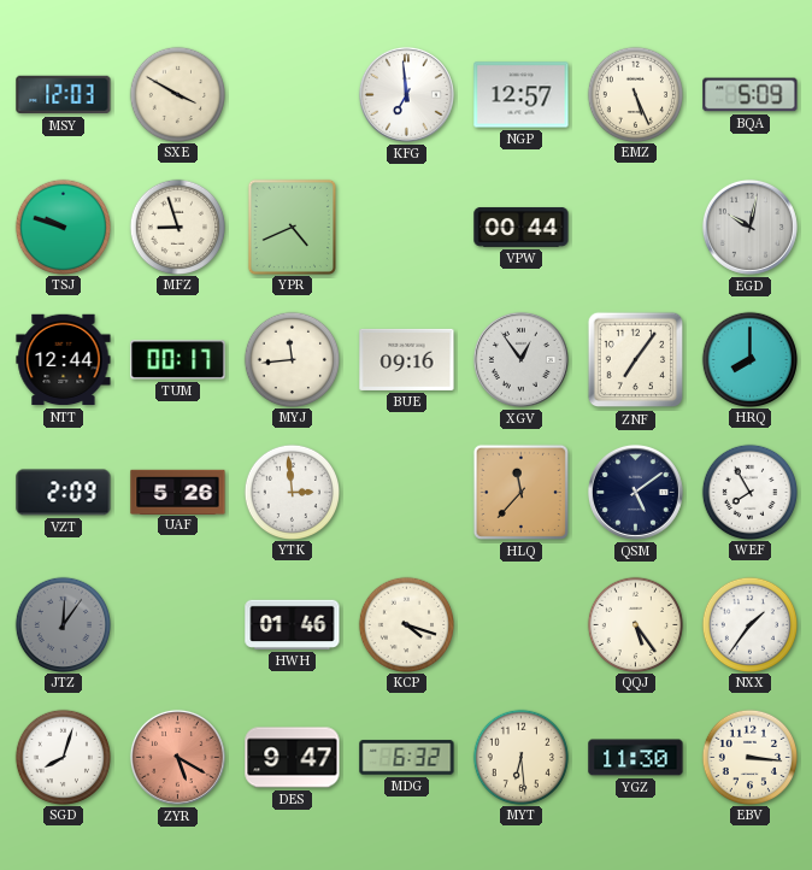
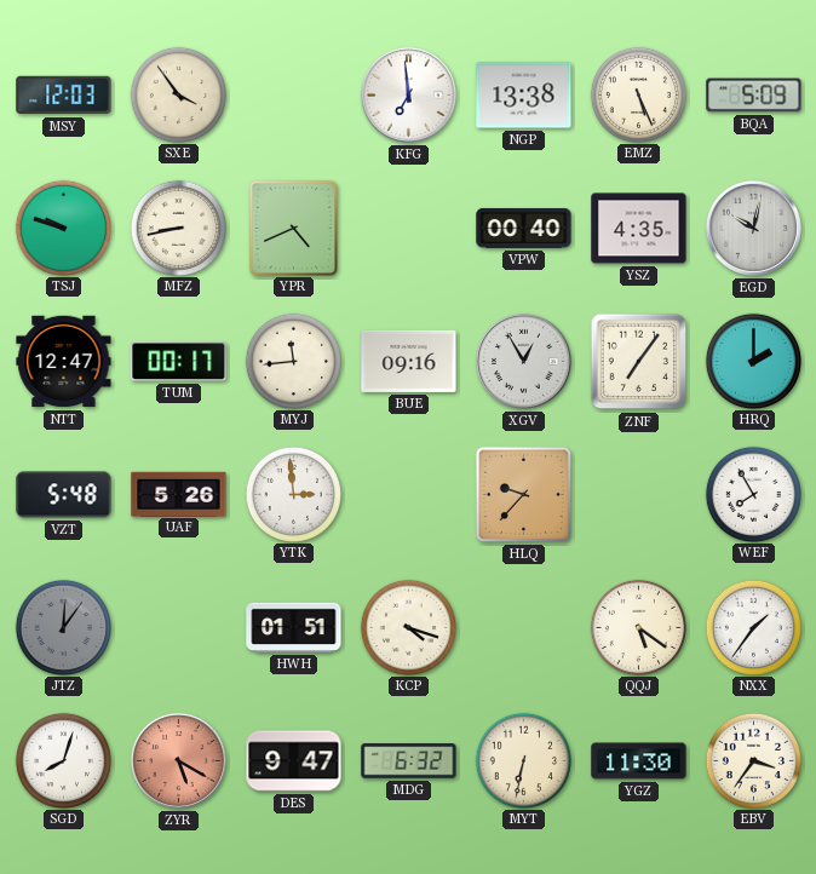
SXE: 3:50 -> 3:54
NGP: 12:57 -> 13:38
MFZ: 8:57 -> 8:43
VPW: 00:44 -> 00:40
YSZ: none -> 4:35
NTT: 12:44 -> 12:47
XGV: 12:54 -> 12:55
HRQ: 8:00 -> 2:00
VZT: 2:09 -> 5:48
HLQ: 11:37 -> 9:37
QSM: 5:09 -> none
HWH: 01:46 -> 01:51
QQJ: 5:24 -> 5:21
MYT: 6:29 -> 6:32
EBV: 3:16 -> 3:36
